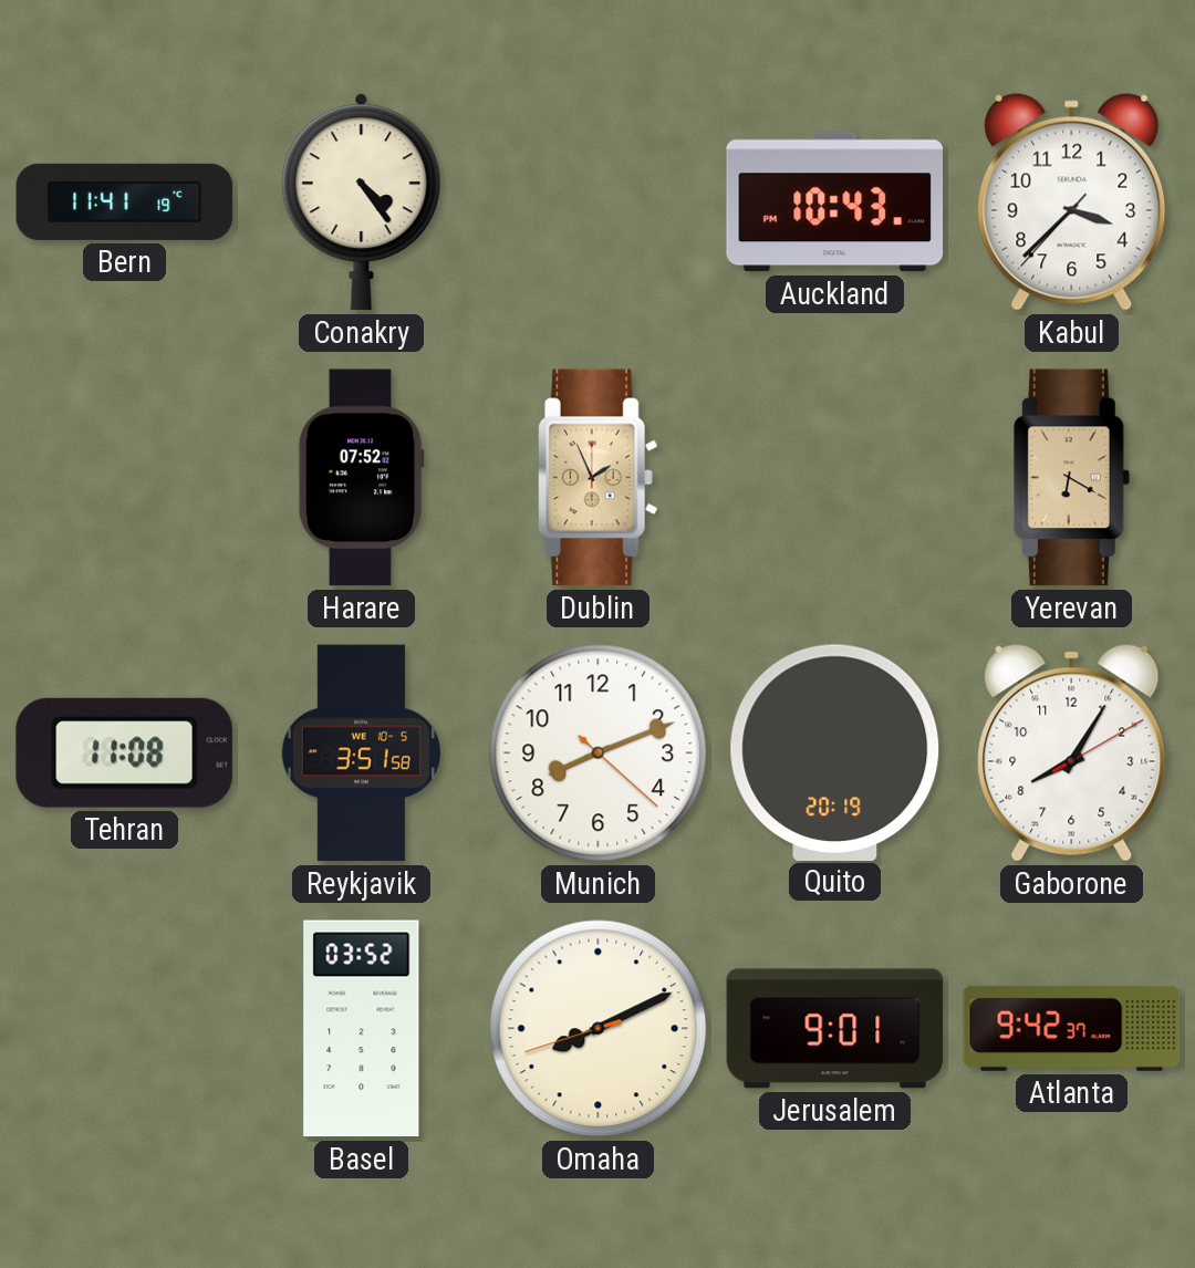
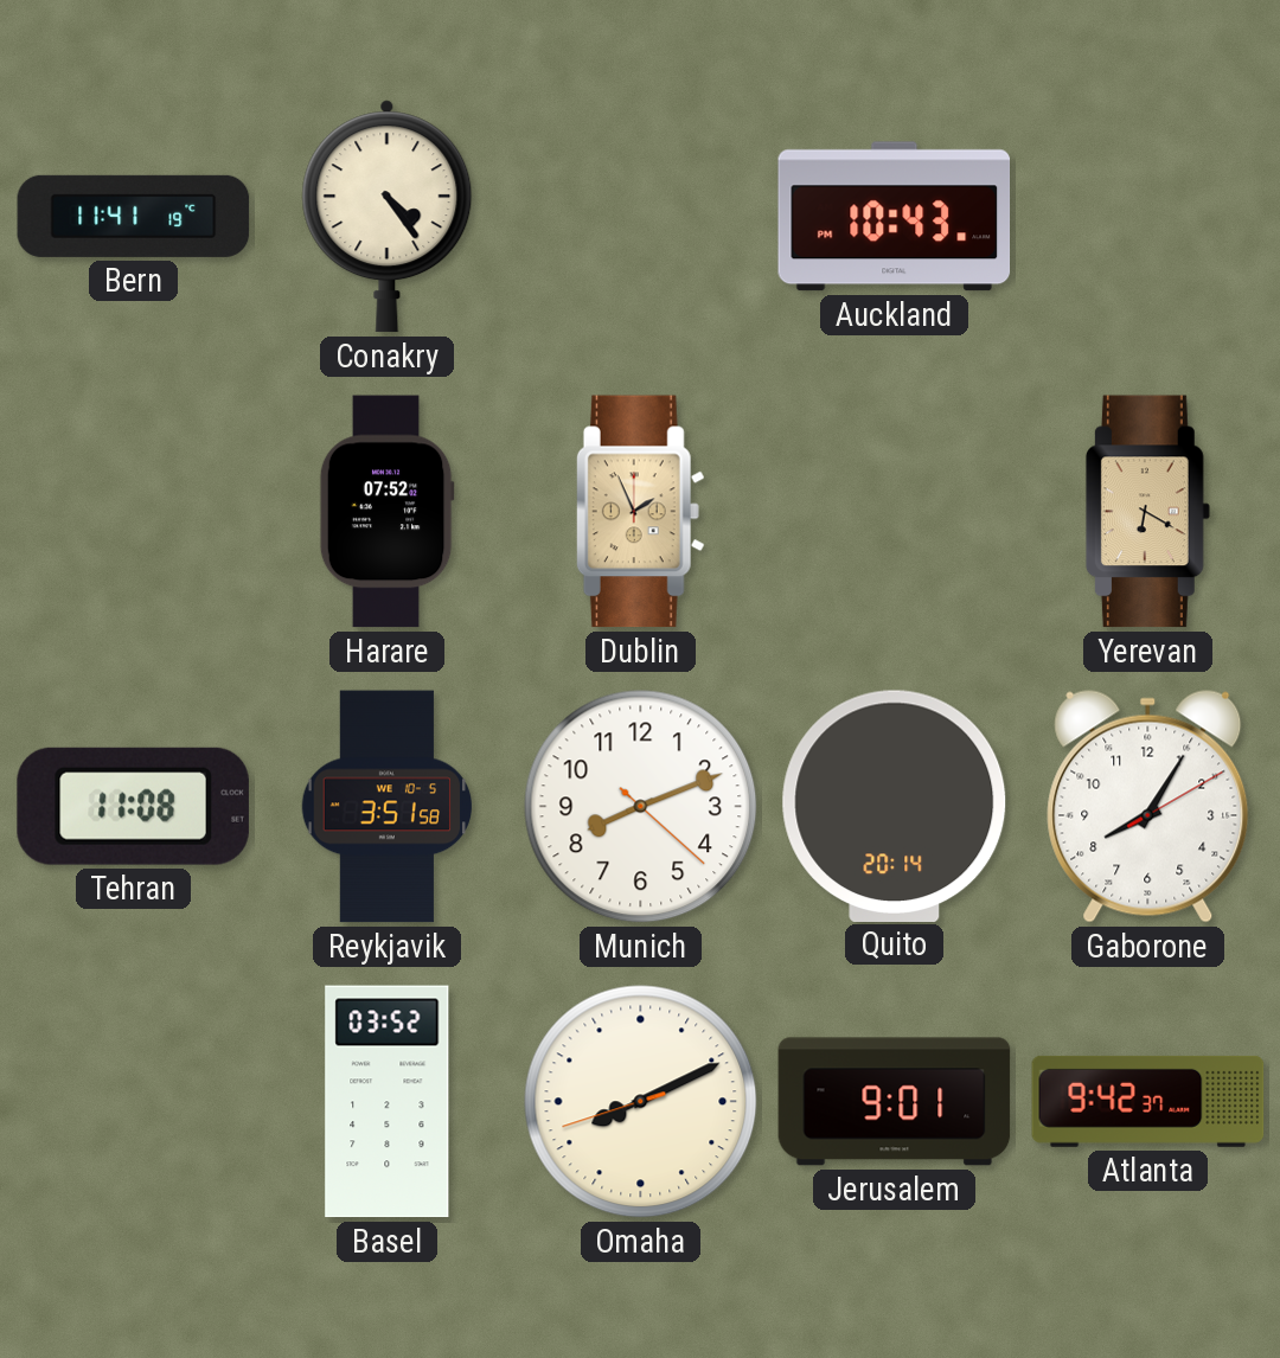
Kabul: 3:37 -> none
Quito: 20:19 -> 20:14
